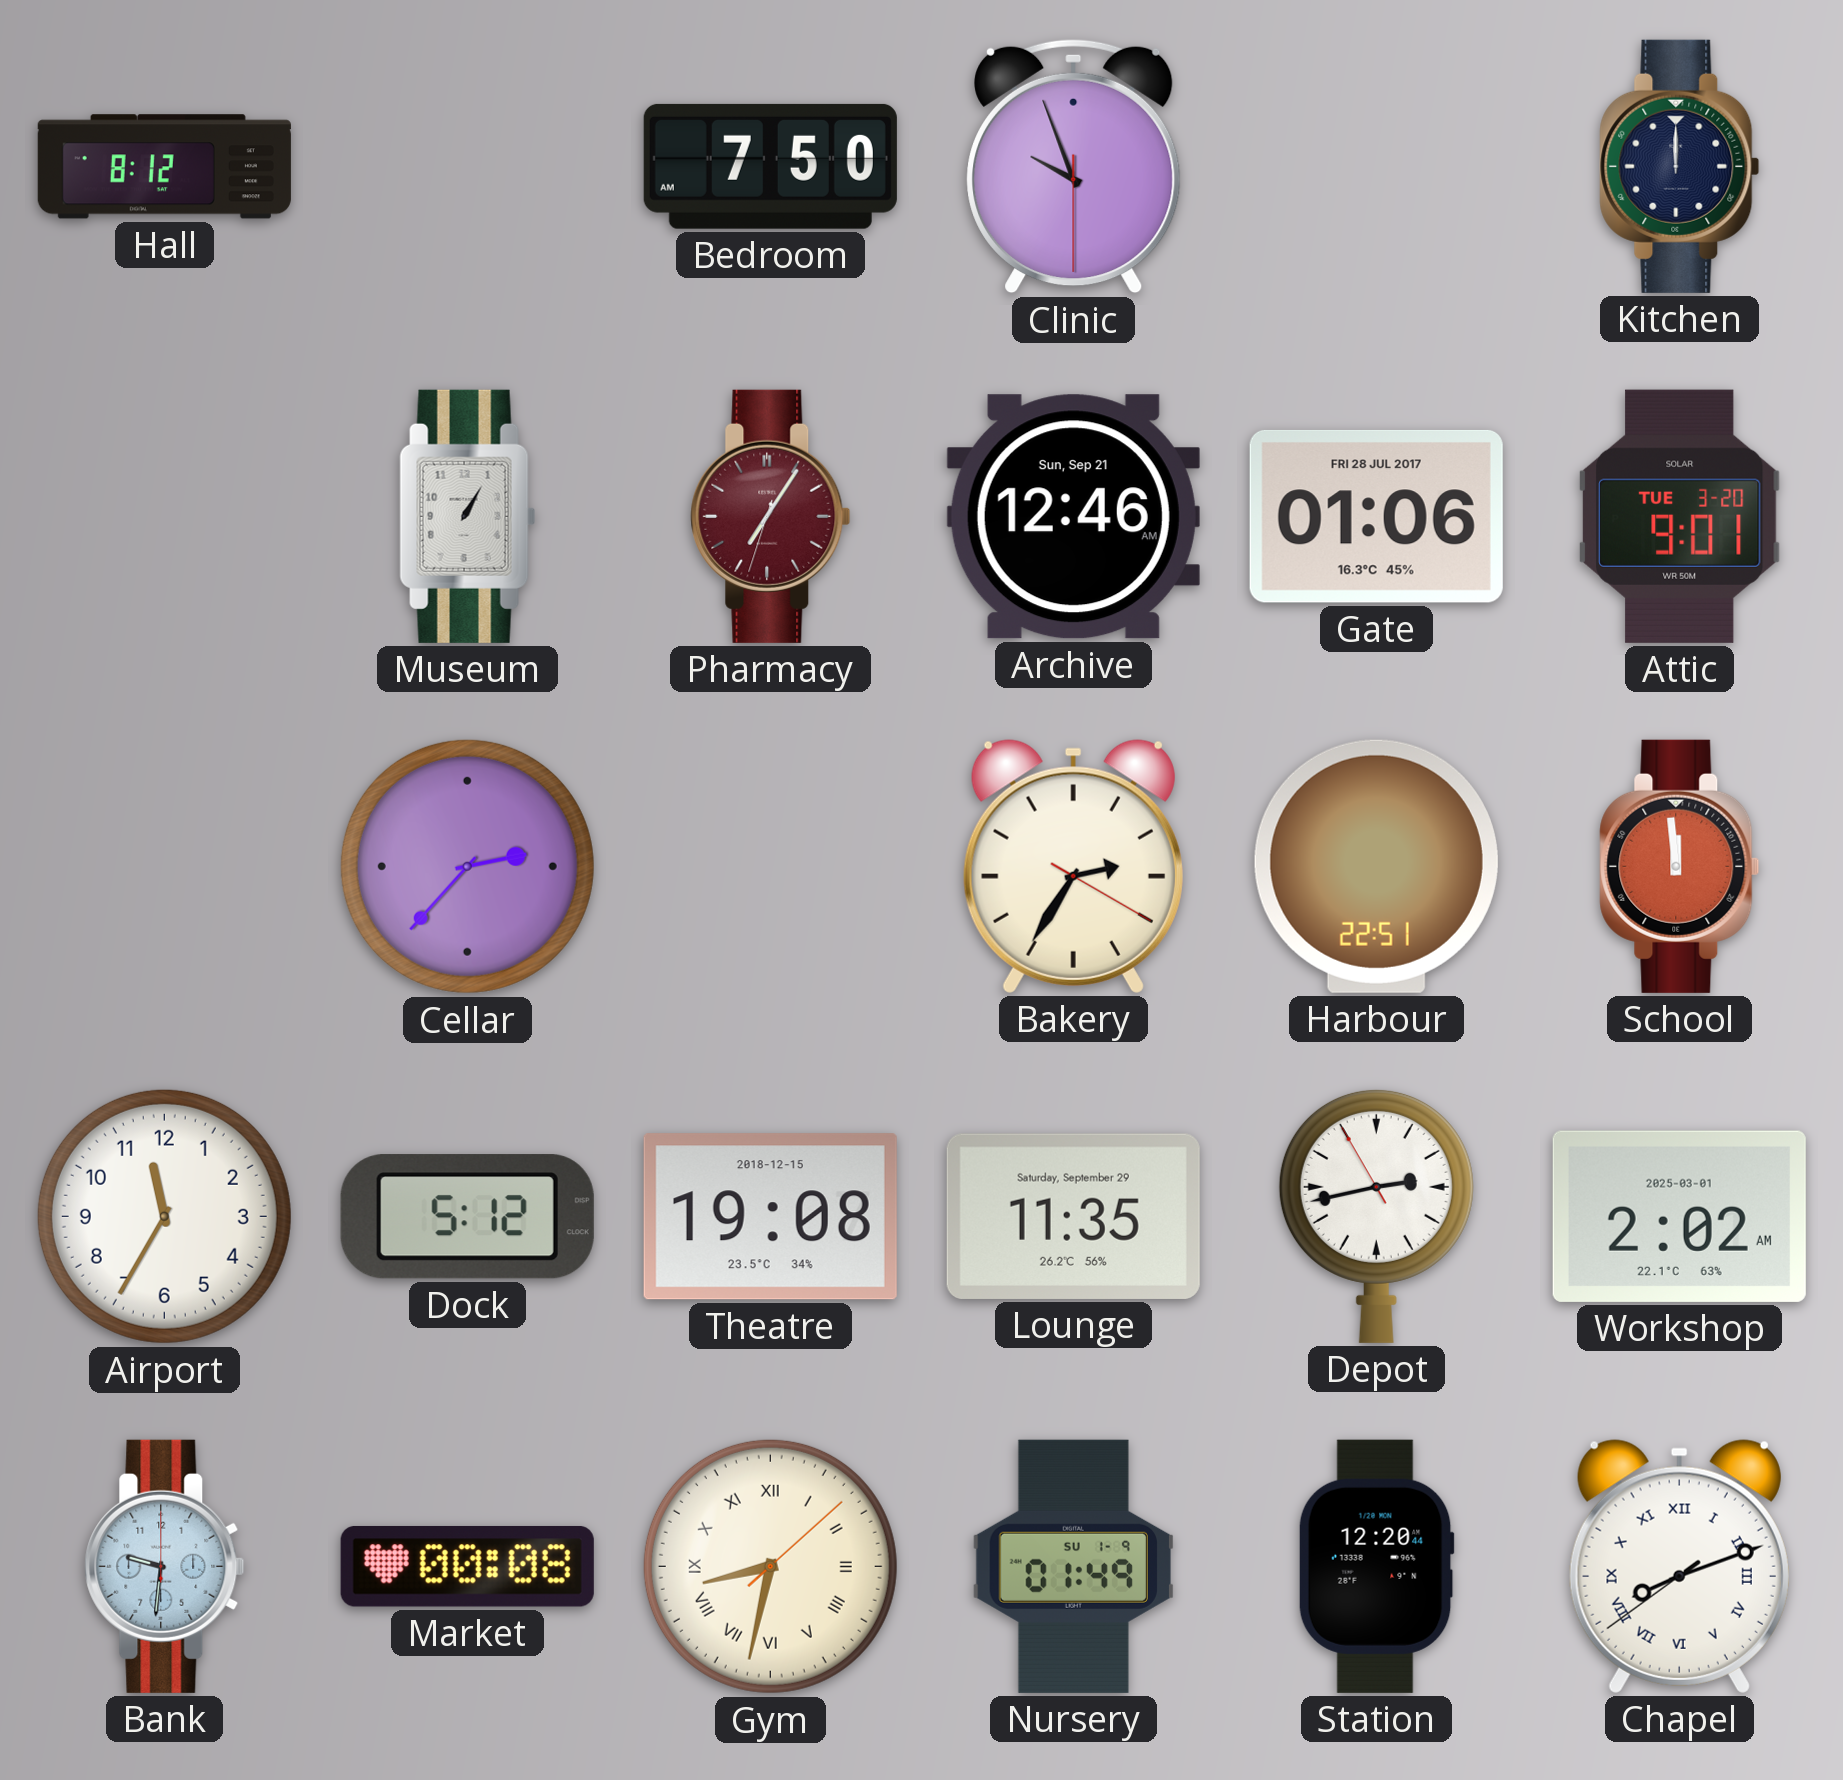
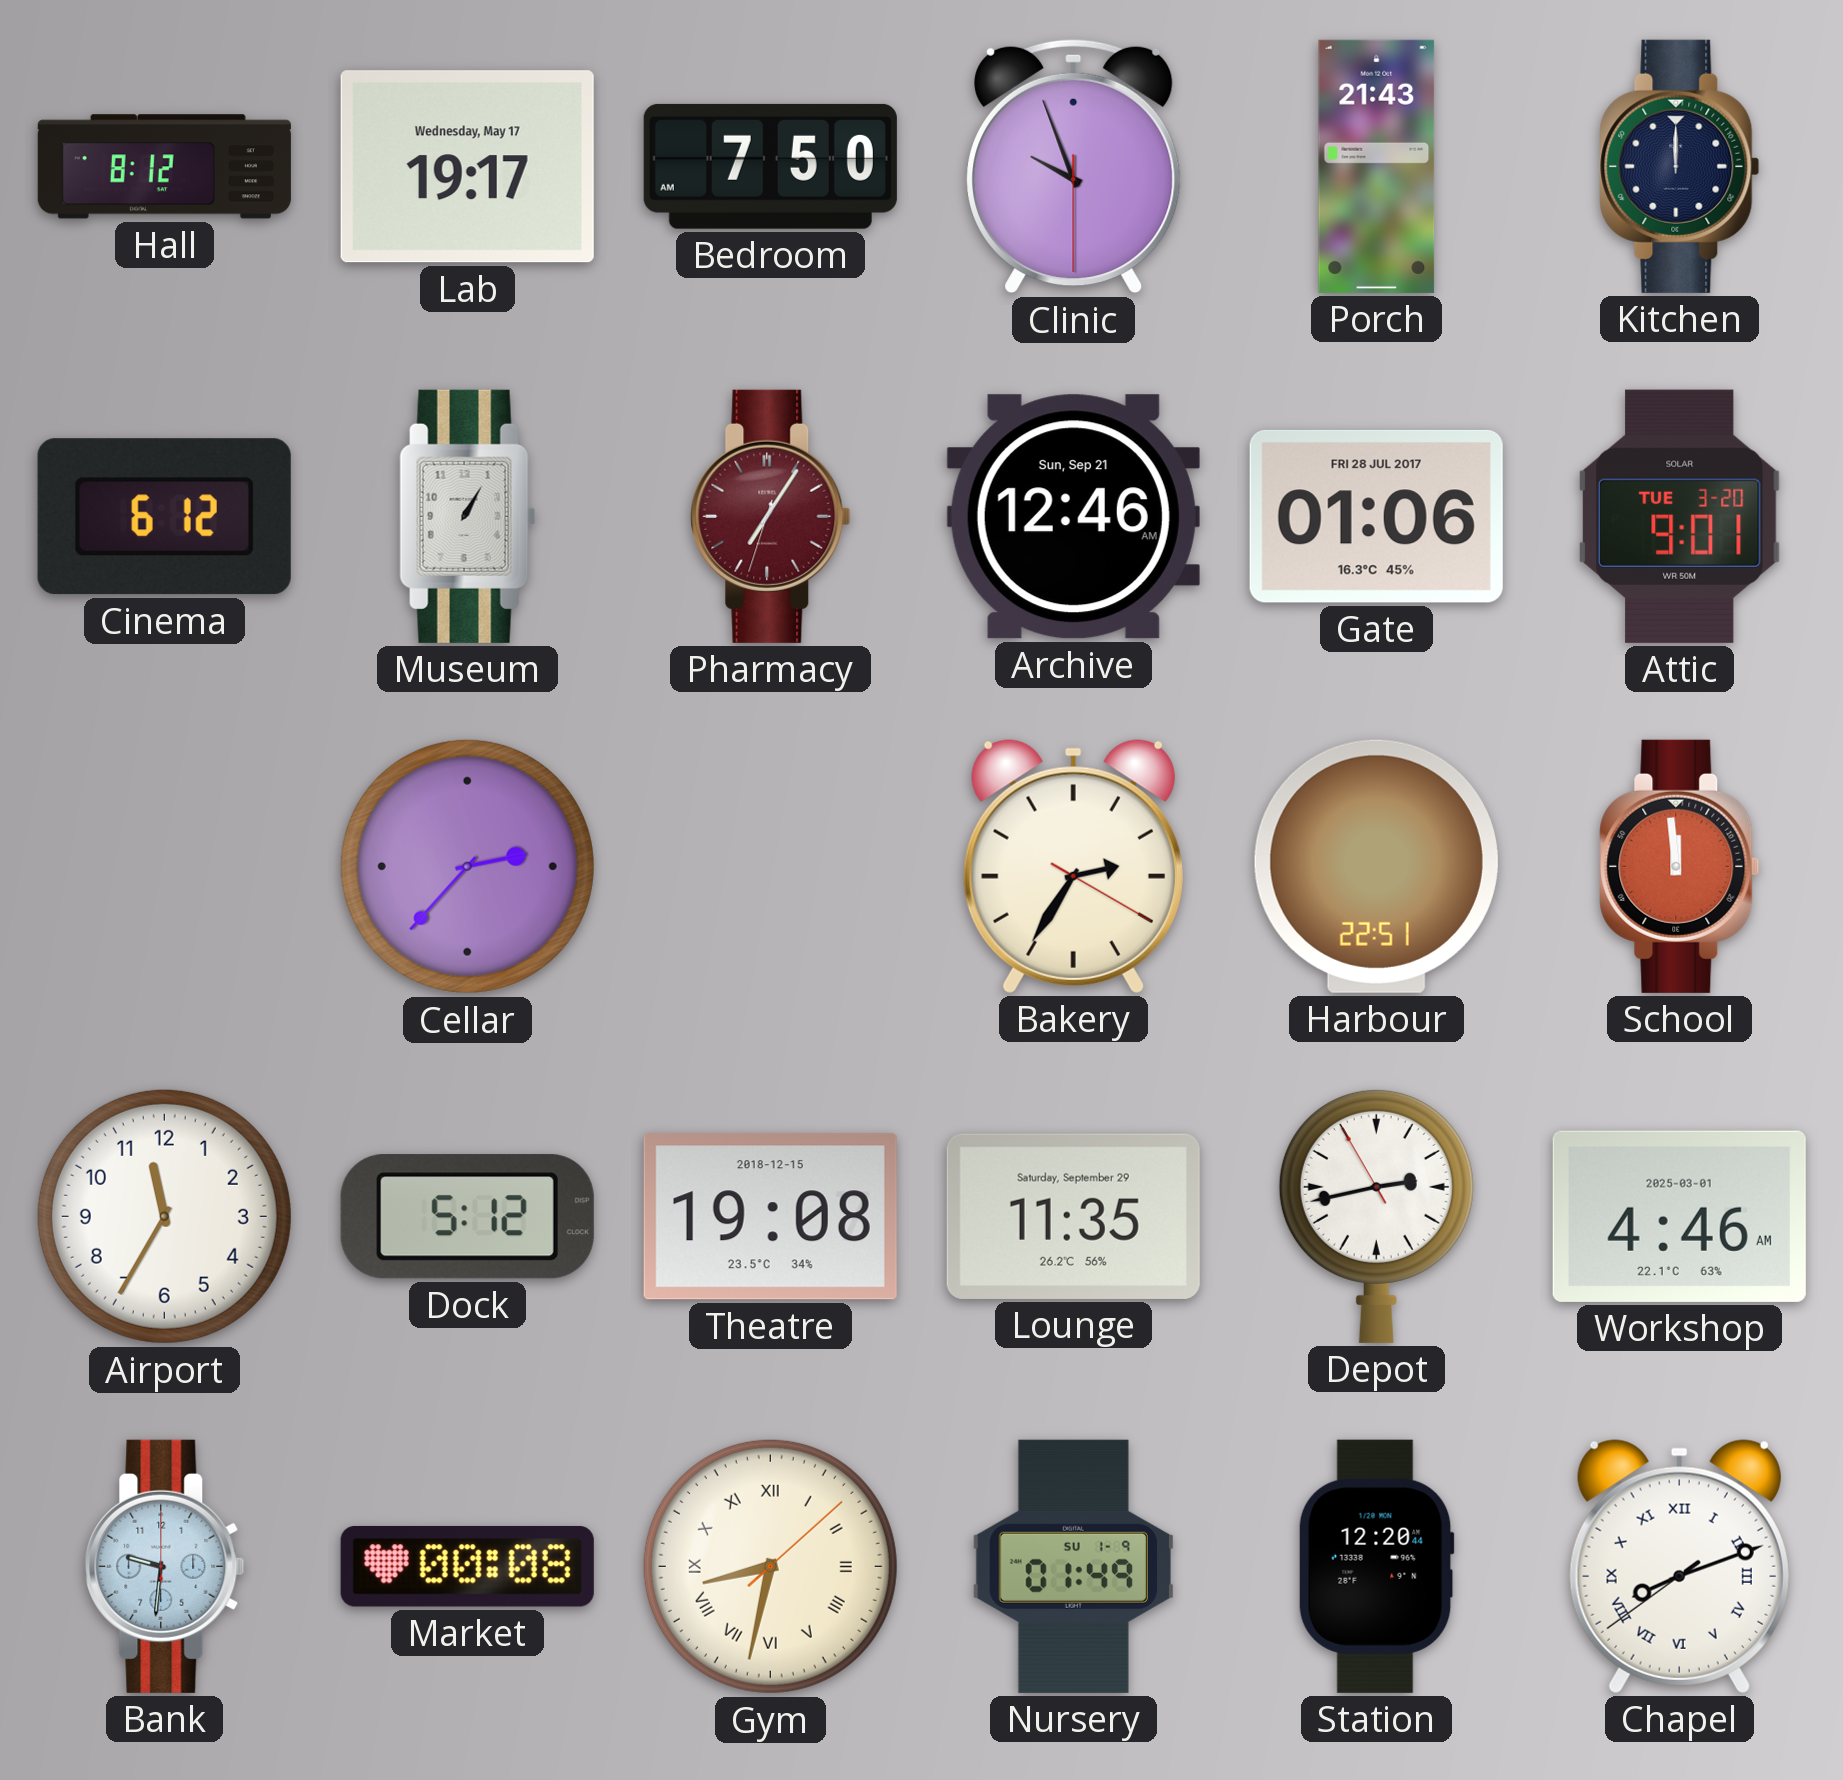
Lab: none -> 19:17
Porch: none -> 21:43
Cinema: none -> 6:12
Workshop: 2:02 -> 4:46
